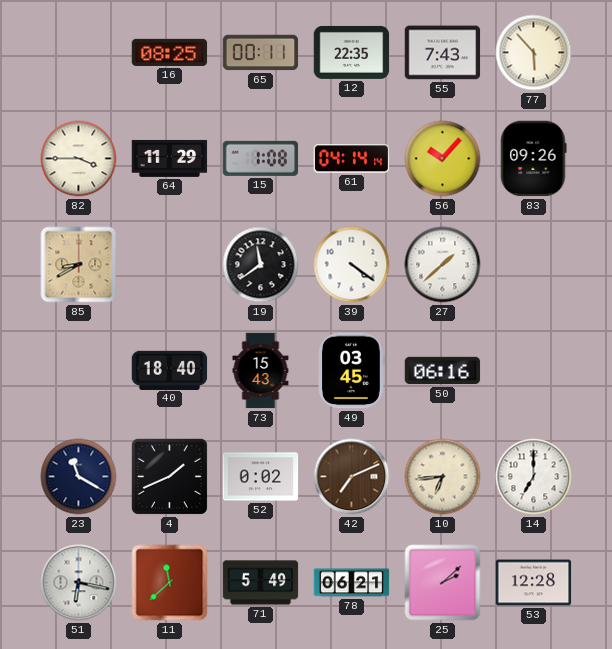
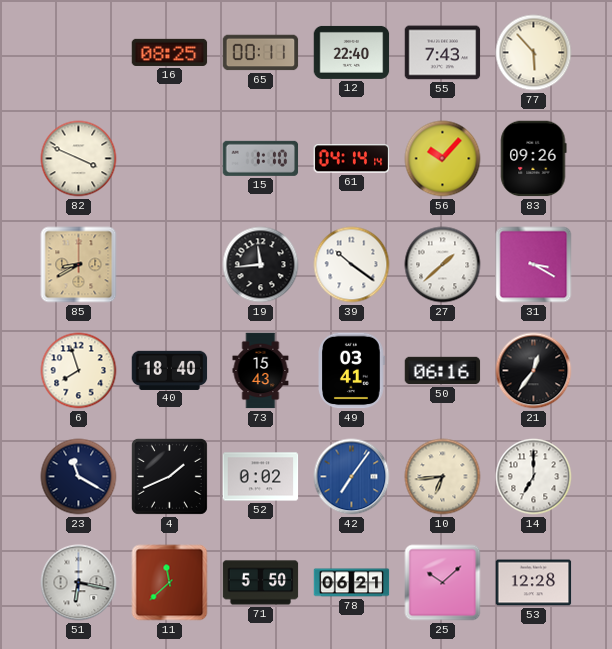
12: 22:35 -> 22:40
82: 3:45 -> 3:49
64: 11:29 -> none
15: 1:08 -> 1:10
19: 11:39 -> 11:44
39: 4:21 -> 10:21
31: none -> 3:20
6: none -> 7:57
49: 03:45 -> 03:41
21: none -> 12:36
42: 7:11 -> 7:06
42 dial: brown -> blue
71: 5:49 -> 5:50
25: 2:08 -> 10:08
